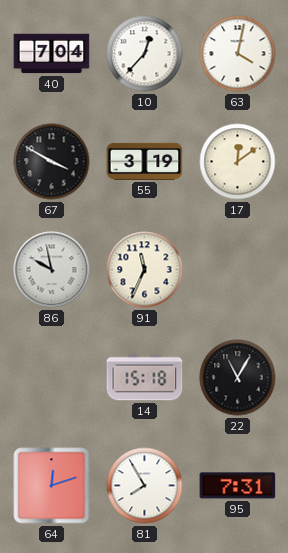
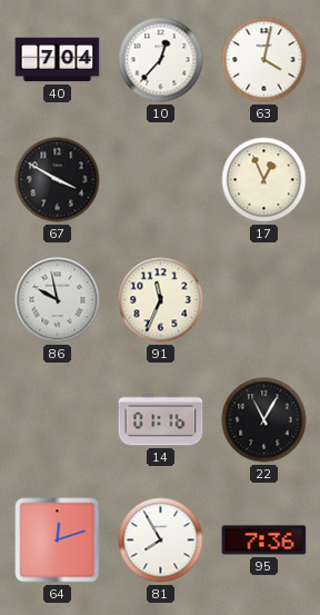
55: 3:19 -> none
17: 12:09 -> 12:56
14: 15:18 -> 01:16
95: 7:31 -> 7:36
